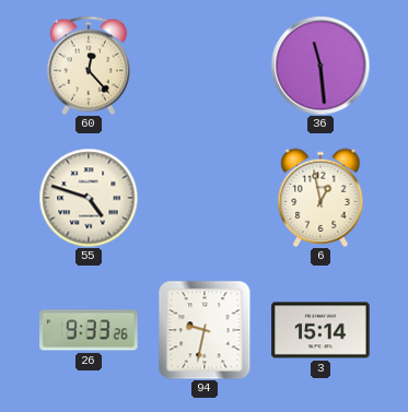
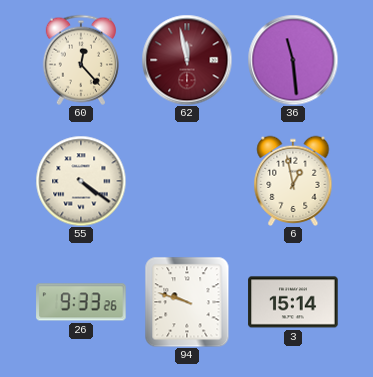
62: none -> 11:58
55: 4:48 -> 4:21
94: 9:32 -> 9:48
